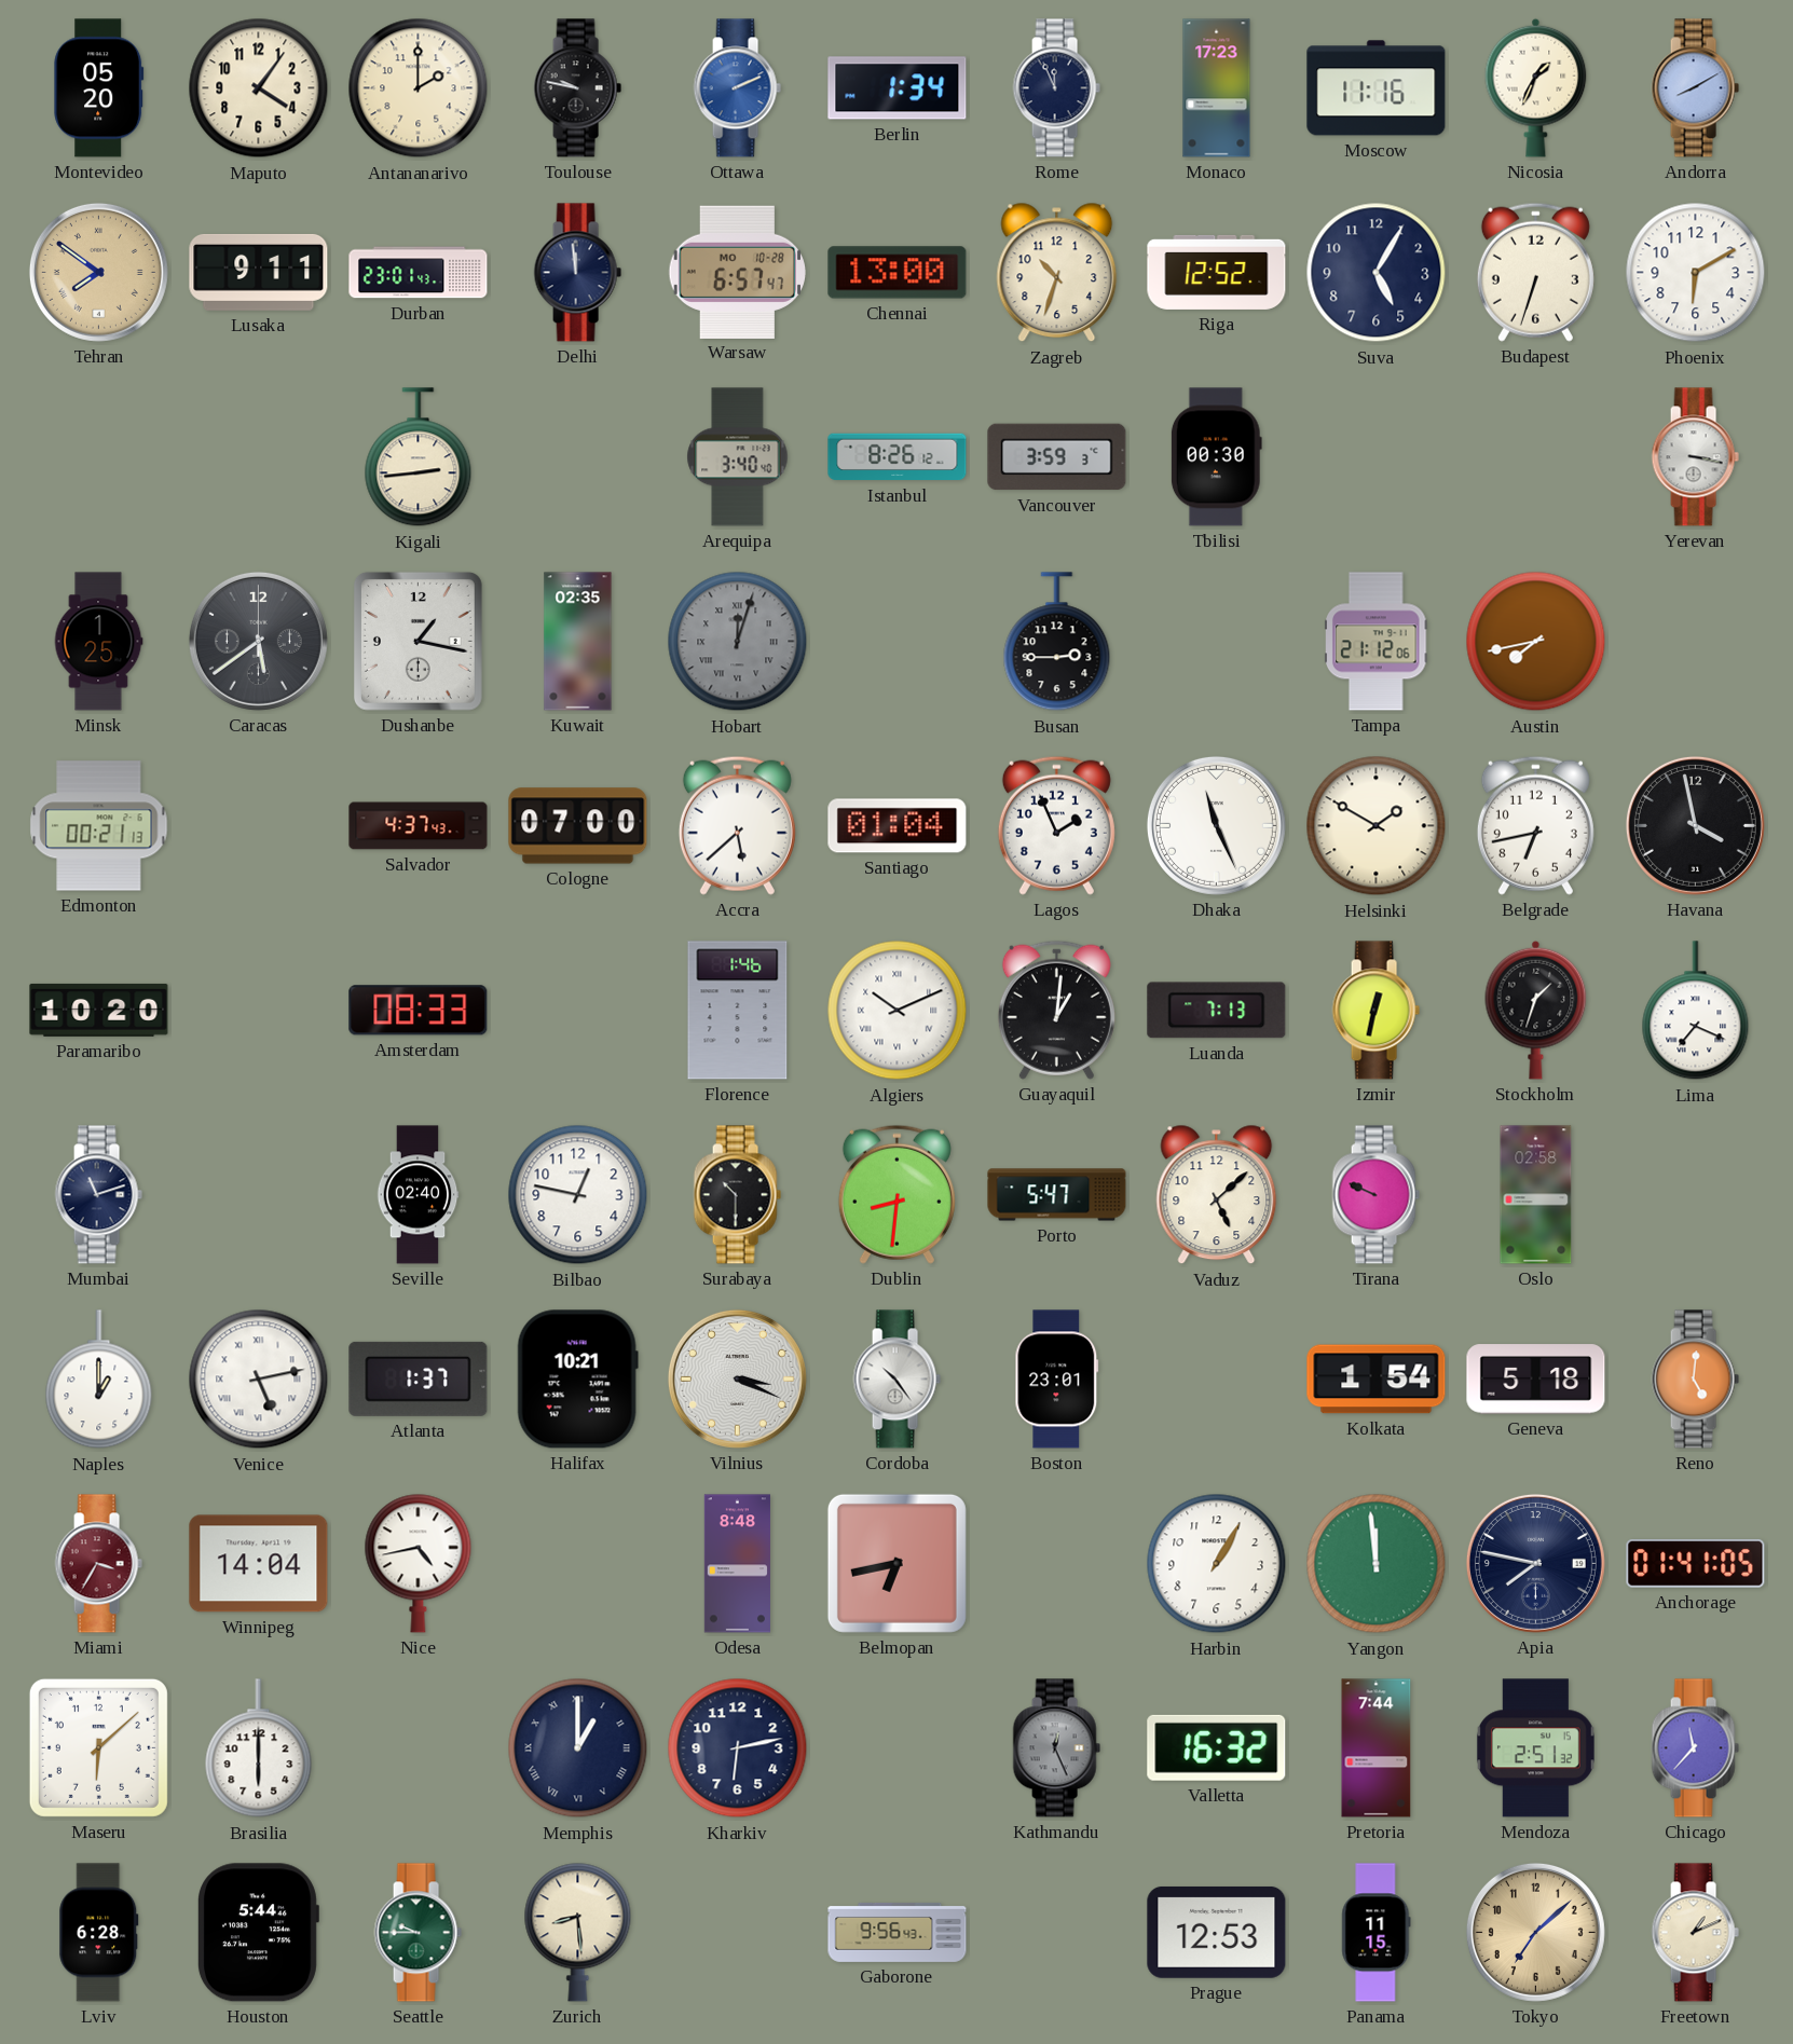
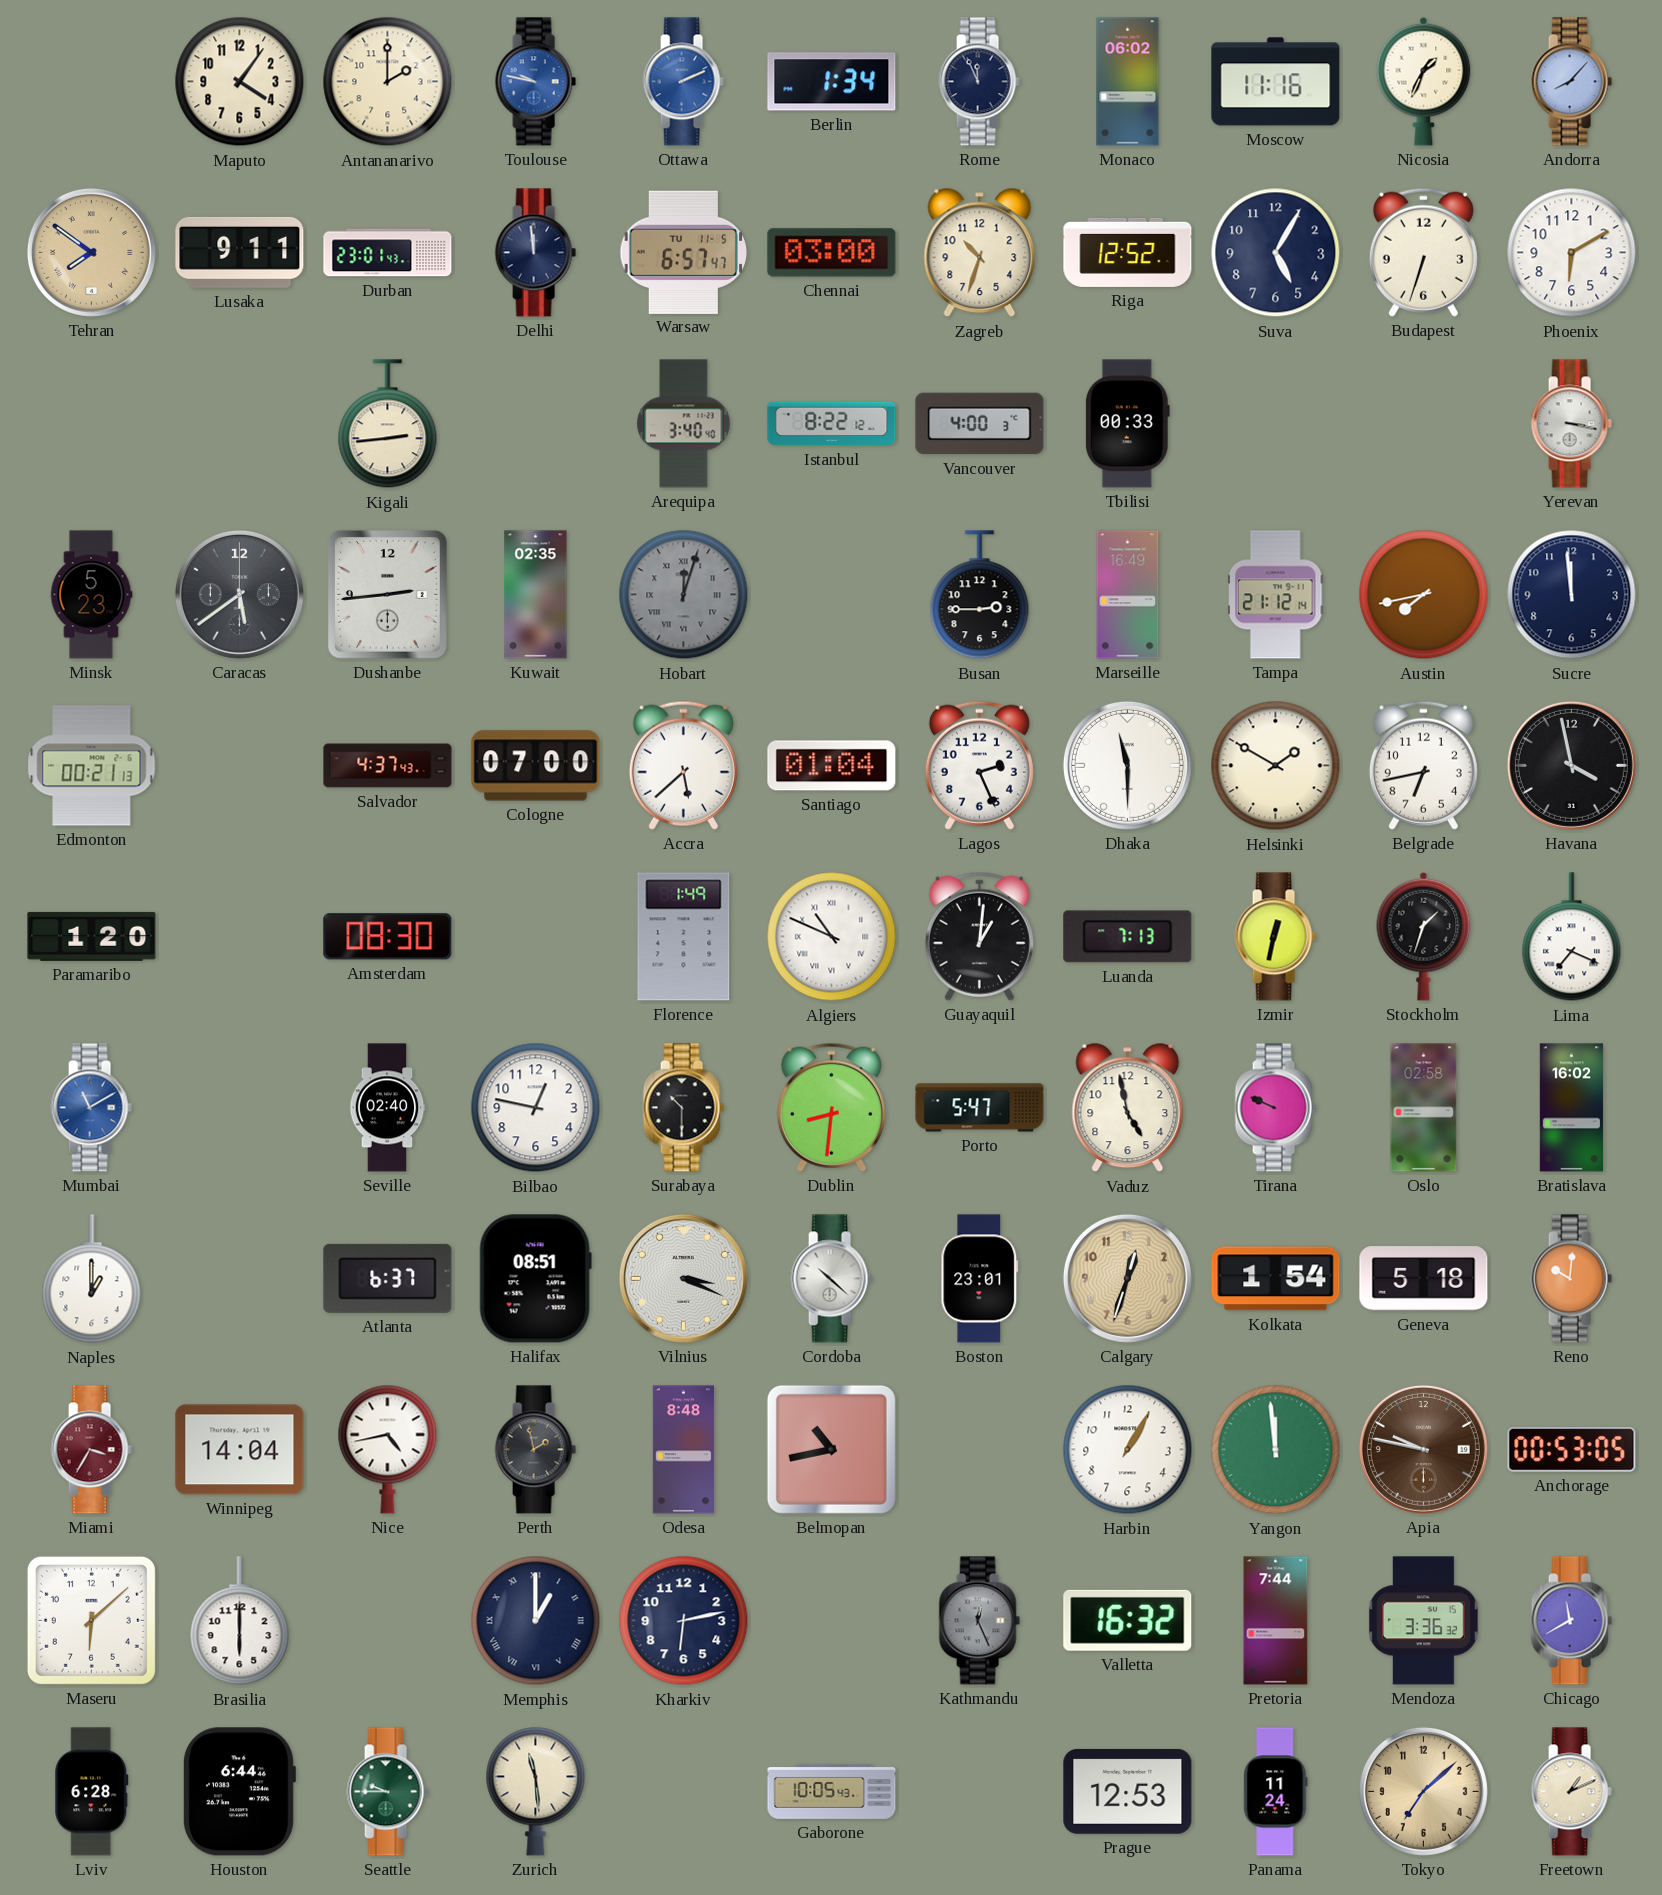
Montevideo: 05:20 -> none
Toulouse dial: black -> blue
Monaco: 17:23 -> 06:02
Andorra: 8:10 -> 8:07
Warsaw date: MO 10-28 -> TU 11-5
Chennai: 13:00 -> 03:00
Istanbul: 8:26 -> 8:22
Vancouver: 3:59 -> 4:00
Tbilisi: 00:30 -> 00:33
Minsk: 1:25 -> 5:23
Dushanbe: 1:17 -> 2:44
Marseille: none -> 16:49
Tampa: 21:12:06 -> 21:12:14
Sucre: none -> 11:59
Lagos: 1:56 -> 2:26
Dhaka: 11:26 -> 11:30
Paramaribo: 10:20 -> 1:20
Amsterdam: 08:33 -> 08:30
Florence: 1:46 -> 1:49
Algiers: 10:11 -> 10:49
Mumbai: 11:12 -> 11:10
Mumbai dial: navy -> blue
Vaduz: 5:08 -> 4:58
Bratislava: none -> 16:02
Venice: 5:13 -> none
Atlanta: 1:37 -> 6:37
Halifax: 10:21 -> 08:51
Cordoba: 10:24 -> 10:22
Calgary: none -> 12:33
Reno: 5:01 -> 10:01
Perth: none -> 1:58
Belmopan: 6:43 -> 10:43
Apia: 7:47 -> 9:47
Apia dial: navy -> brown
Anchorage: 01:41 -> 00:53
Mendoza: 2:51 -> 3:36
Chicago: 11:37 -> 11:40
Houston: 5:44 -> 6:44
Zurich: 8:29 -> 11:29
Gaborone: 9:56 -> 10:05
Panama: 11:15 -> 11:24
